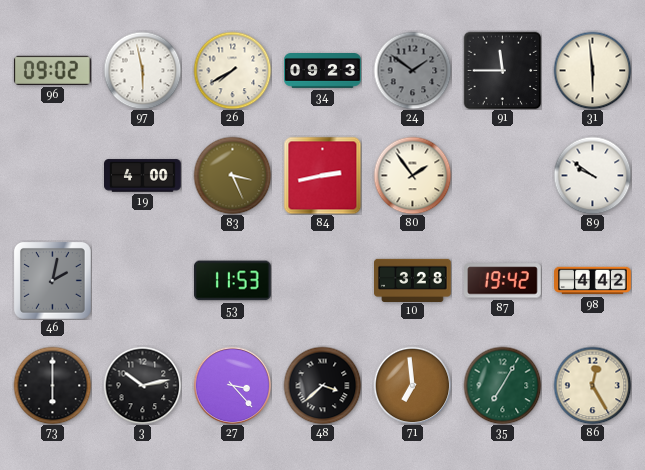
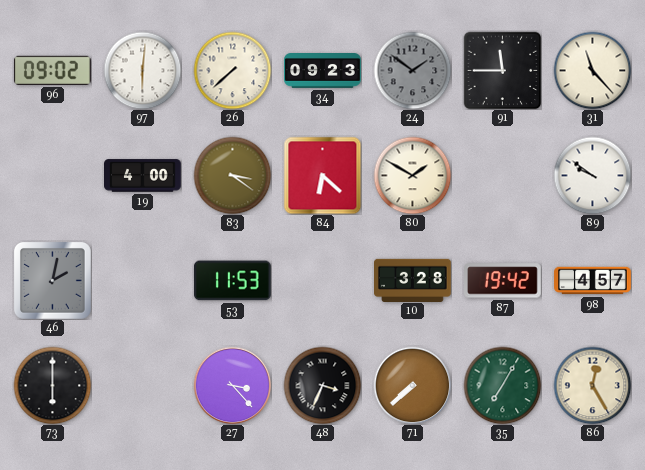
97: 5:58 -> 6:01
26: 7:40 -> 7:38
31: 5:59 -> 11:23
83: 3:26 -> 3:21
84: 2:43 -> 6:22
80: 1:54 -> 1:50
98: 4:42 -> 4:57
3: 10:13 -> none
48: 3:38 -> 3:34
71: 6:59 -> 7:38
